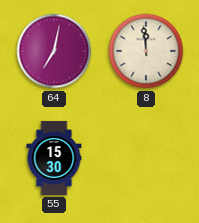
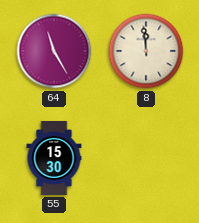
64: 7:02 -> 11:25
